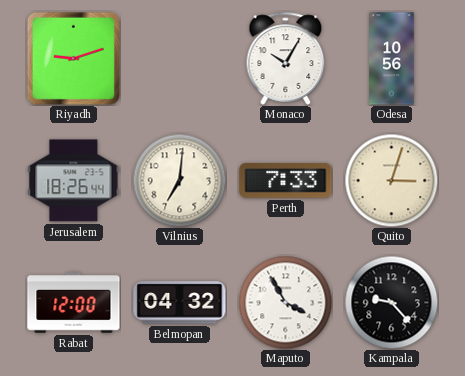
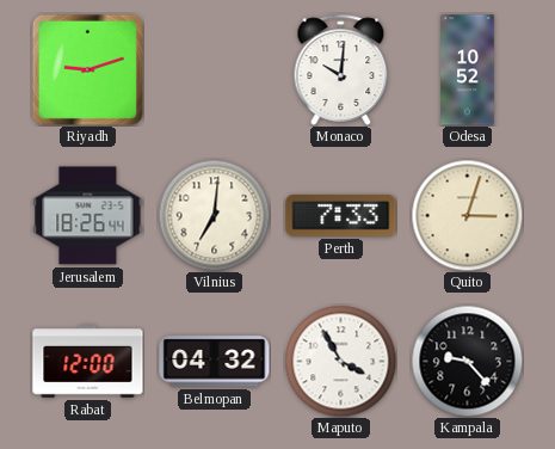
Monaco: 10:05 -> 10:01
Odesa: 10:56 -> 10:52
